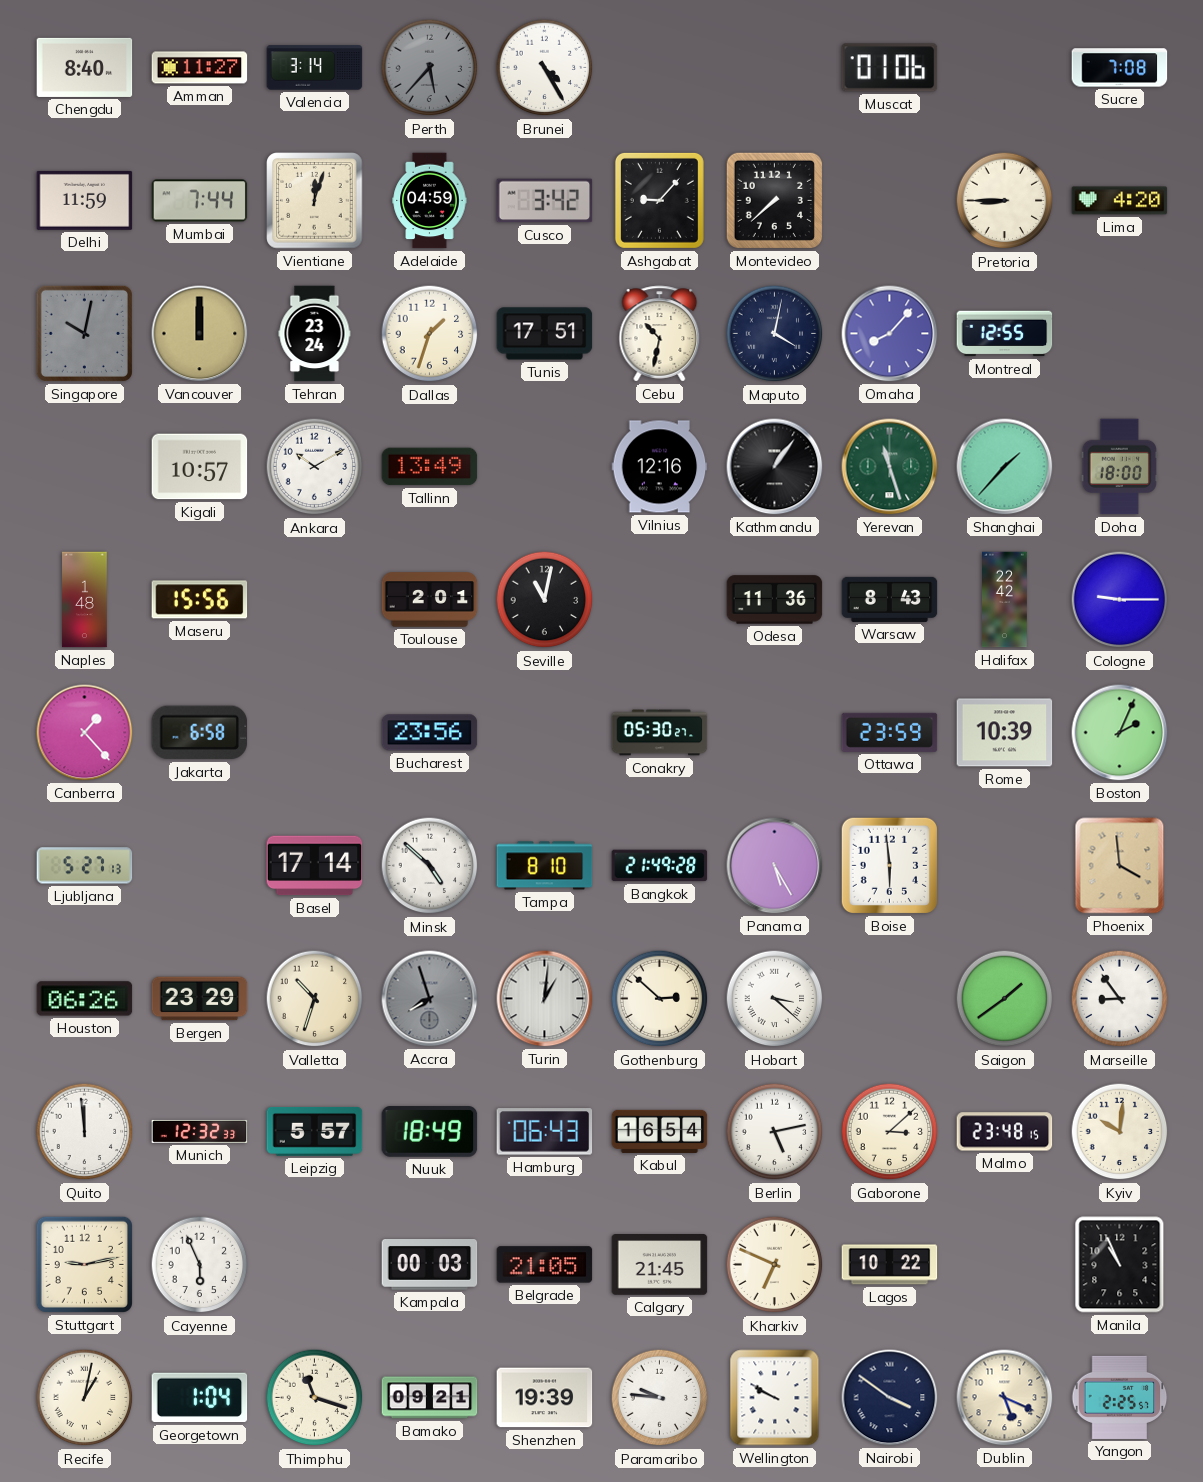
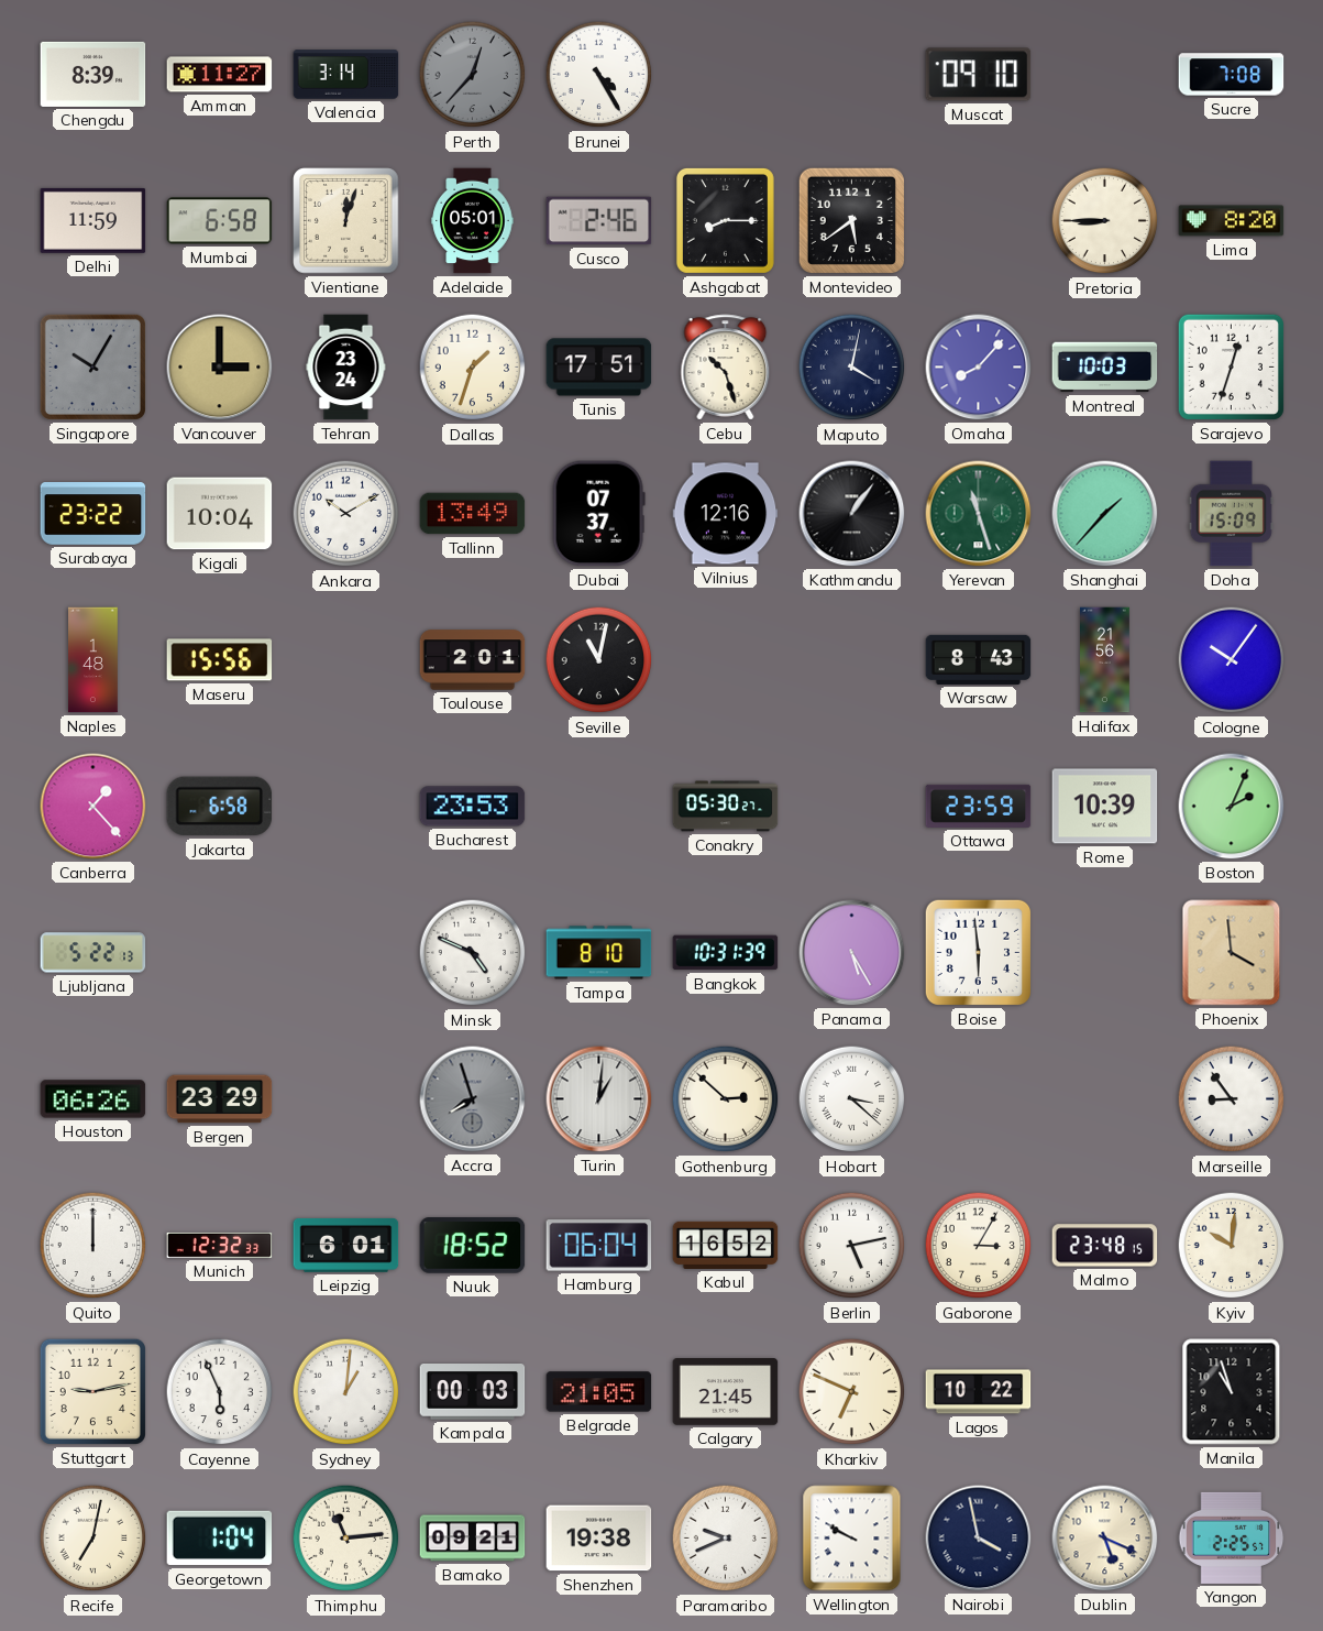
Chengdu: 8:40 -> 8:39
Perth: 5:37 -> 12:37
Muscat: 01:06 -> 09:10
Mumbai: 7:44 -> 6:58
Adelaide: 04:59 -> 05:01
Cusco: 3:42 -> 2:46
Ashgabat: 9:07 -> 8:15
Montevideo: 7:38 -> 5:39
Lima: 4:20 -> 8:20
Singapore: 10:02 -> 10:05
Vancouver: 12:00 -> 3:00
Cebu: 10:32 -> 10:27
Montreal: 12:55 -> 10:03
Sarajevo: none -> 12:33
Surabaya: none -> 23:22
Kigali: 10:57 -> 10:04
Dubai: none -> 07:37
Doha: 18:00 -> 15:09
Odesa: 11:36 -> none
Halifax: 22:42 -> 21:56
Cologne: 9:15 -> 10:06
Bucharest: 23:56 -> 23:53
Ljubljana: 5:27 -> 5:22
Basel: 17:14 -> none
Minsk: 4:52 -> 4:49
Bangkok: 21:49 -> 10:31
Valletta: 10:33 -> none
Saigon: 1:39 -> none
Quito: 11:59 -> 12:00
Leipzig: 5:57 -> 6:01
Nuuk: 18:49 -> 18:52
Hamburg: 06:43 -> 06:04
Kabul: 16:54 -> 16:52
Gaborone: 3:08 -> 3:05
Sydney: none -> 1:01
Manila: 10:56 -> 10:57
Recife: 1:02 -> 7:02
Thimphu: 11:18 -> 11:14
Shenzhen: 19:39 -> 19:38
Paramaribo: 9:46 -> 9:41
Nairobi: 3:51 -> 3:58
